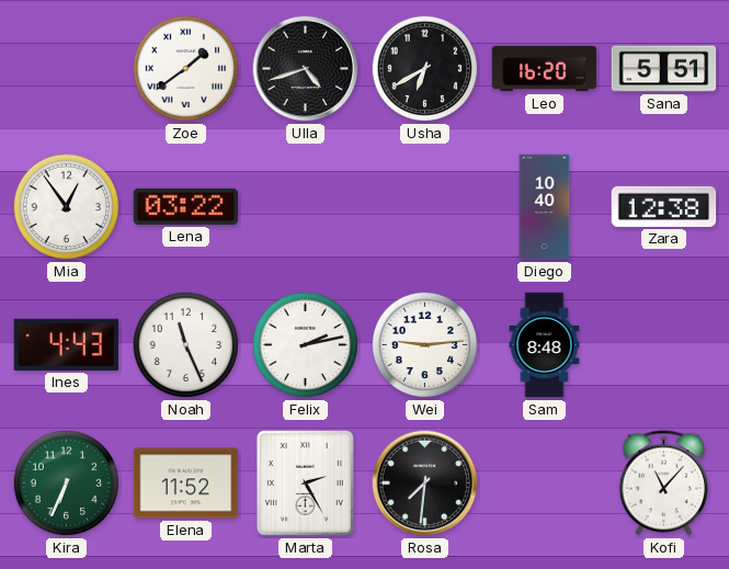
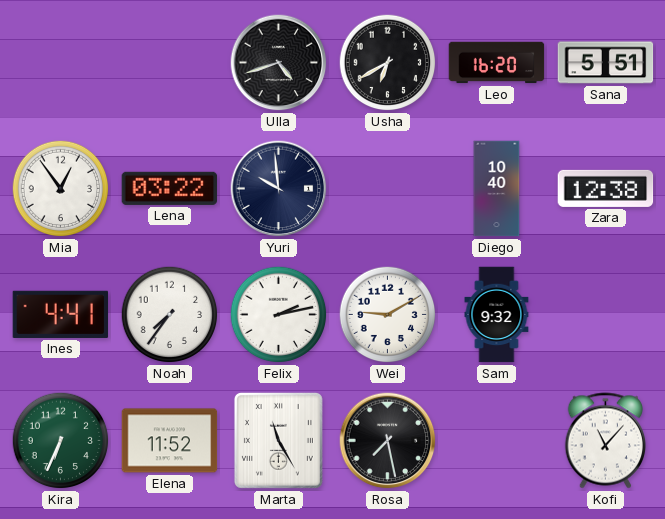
Zoe: 1:39 -> none
Yuri: none -> 9:59
Ines: 4:43 -> 4:41
Noah: 11:26 -> 7:36
Wei: 9:14 -> 9:10
Sam: 8:48 -> 9:32
Marta: 2:25 -> 11:25
Rosa: 7:31 -> 7:28
